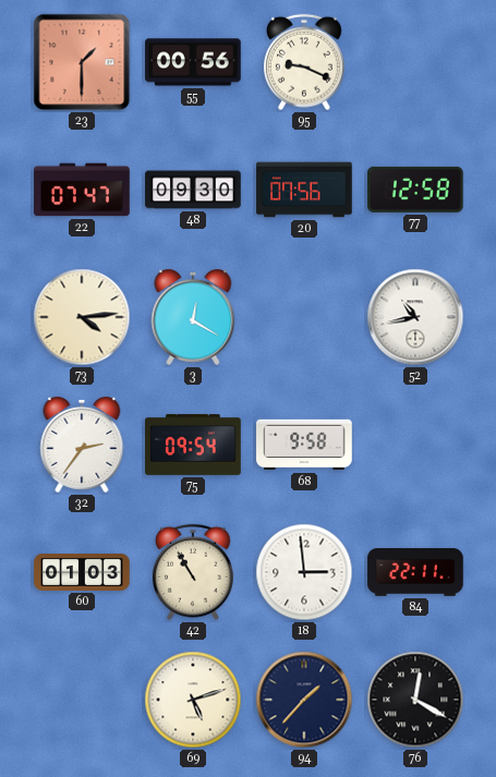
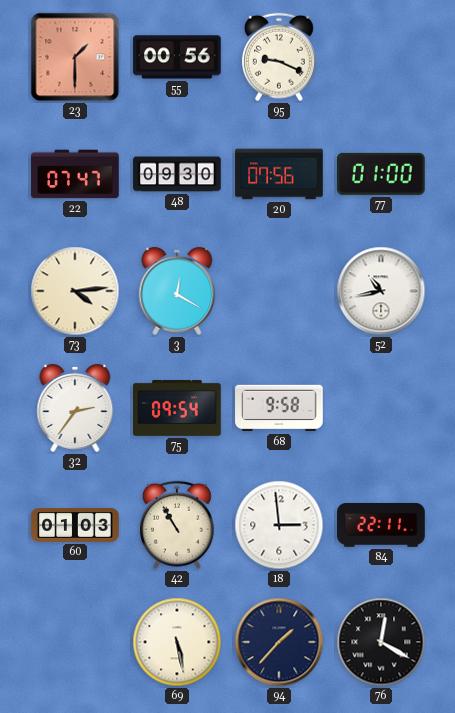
77: 12:58 -> 01:00
69: 5:12 -> 5:28
